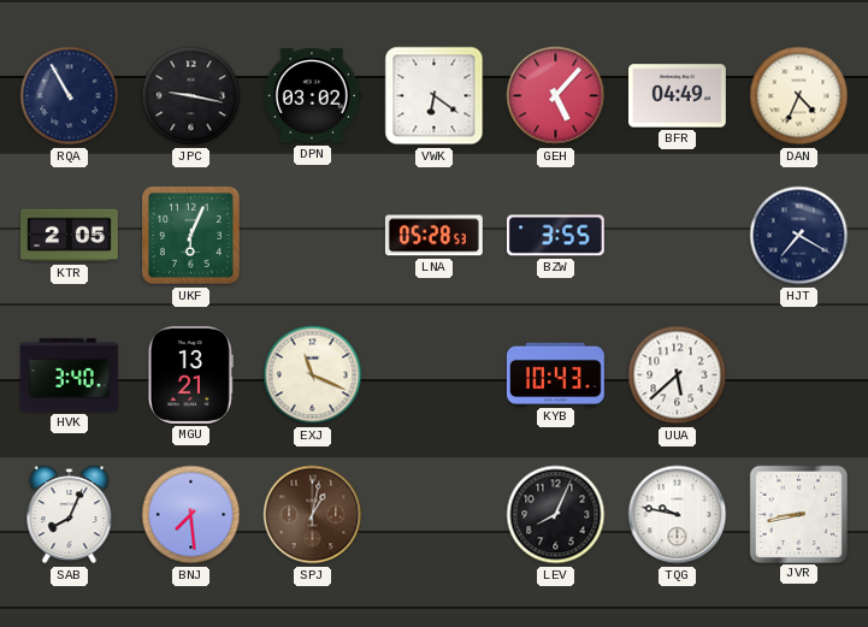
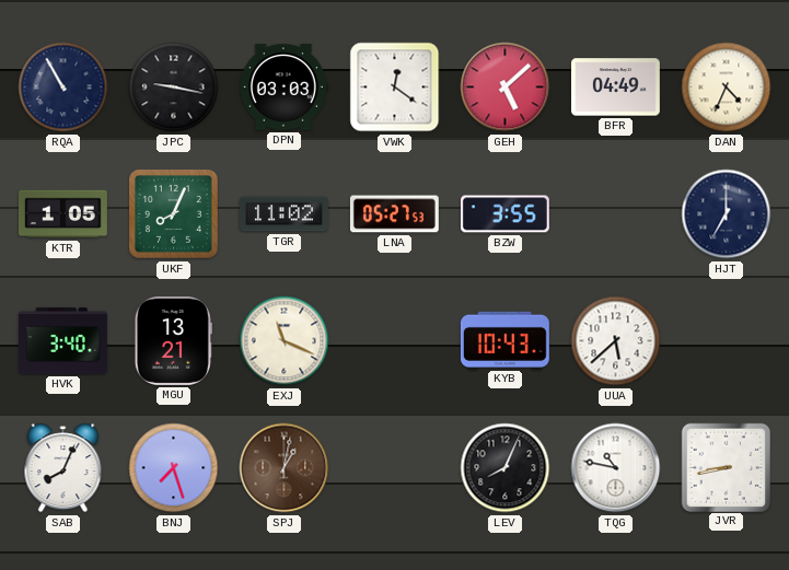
DPN: 03:02 -> 03:03
VWK: 6:21 -> 12:21
GEH: 5:07 -> 5:08
KTR: 2:05 -> 1:05
UKF: 6:04 -> 8:04
TGR: none -> 11:02
LNA: 05:28 -> 05:27
HJT: 7:20 -> 7:00
BNJ: 7:29 -> 7:27
TQG: 9:47 -> 10:47
